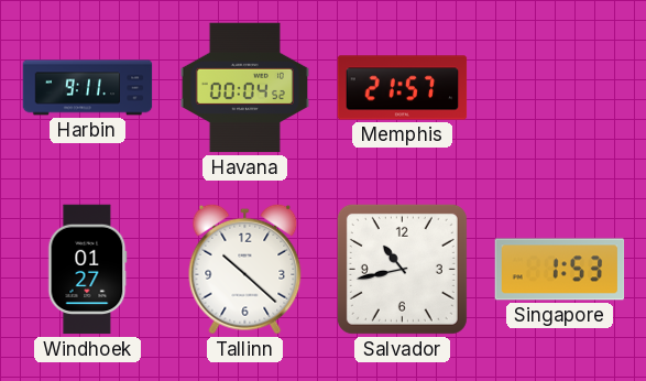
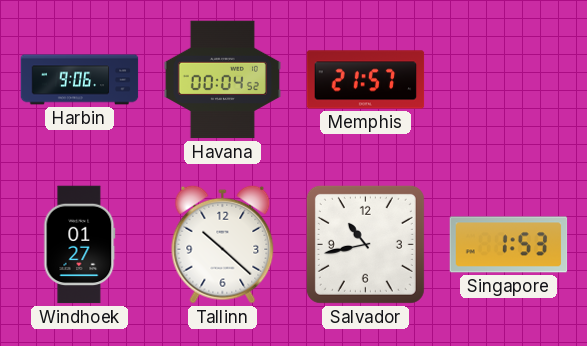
Harbin: 9:11 -> 9:06
